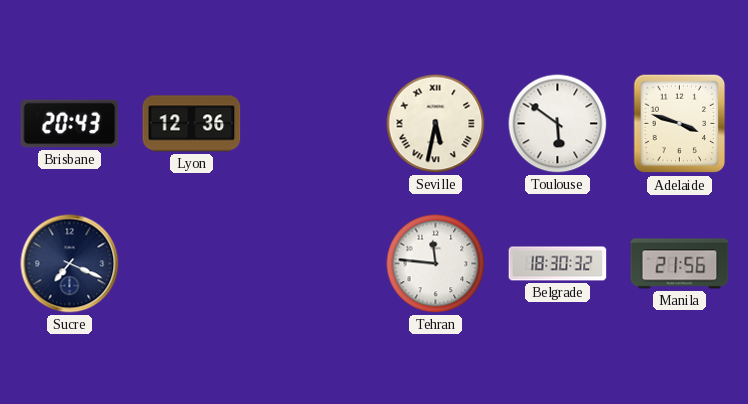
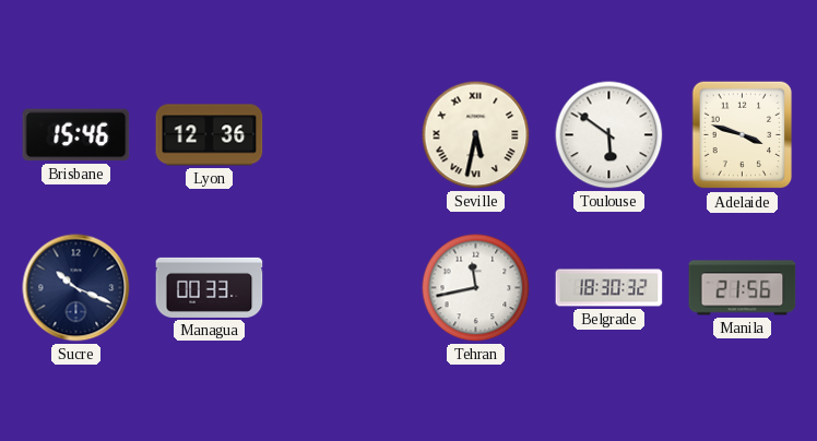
Brisbane: 20:43 -> 15:46
Sucre: 7:19 -> 10:19
Managua: none -> 00:33
Tehran: 11:46 -> 11:43
